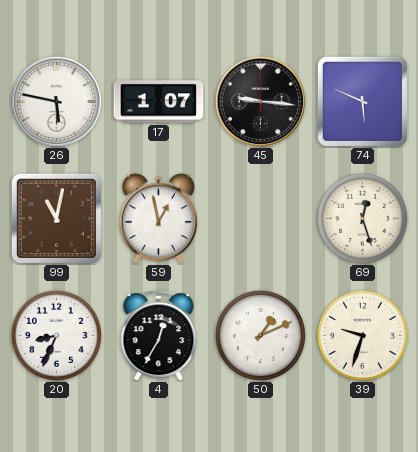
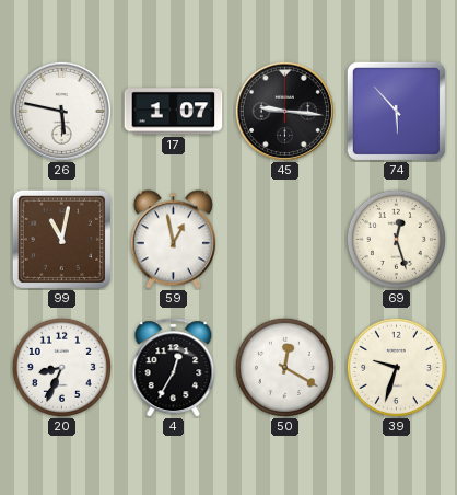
74: 5:49 -> 5:53
50: 1:11 -> 12:20
